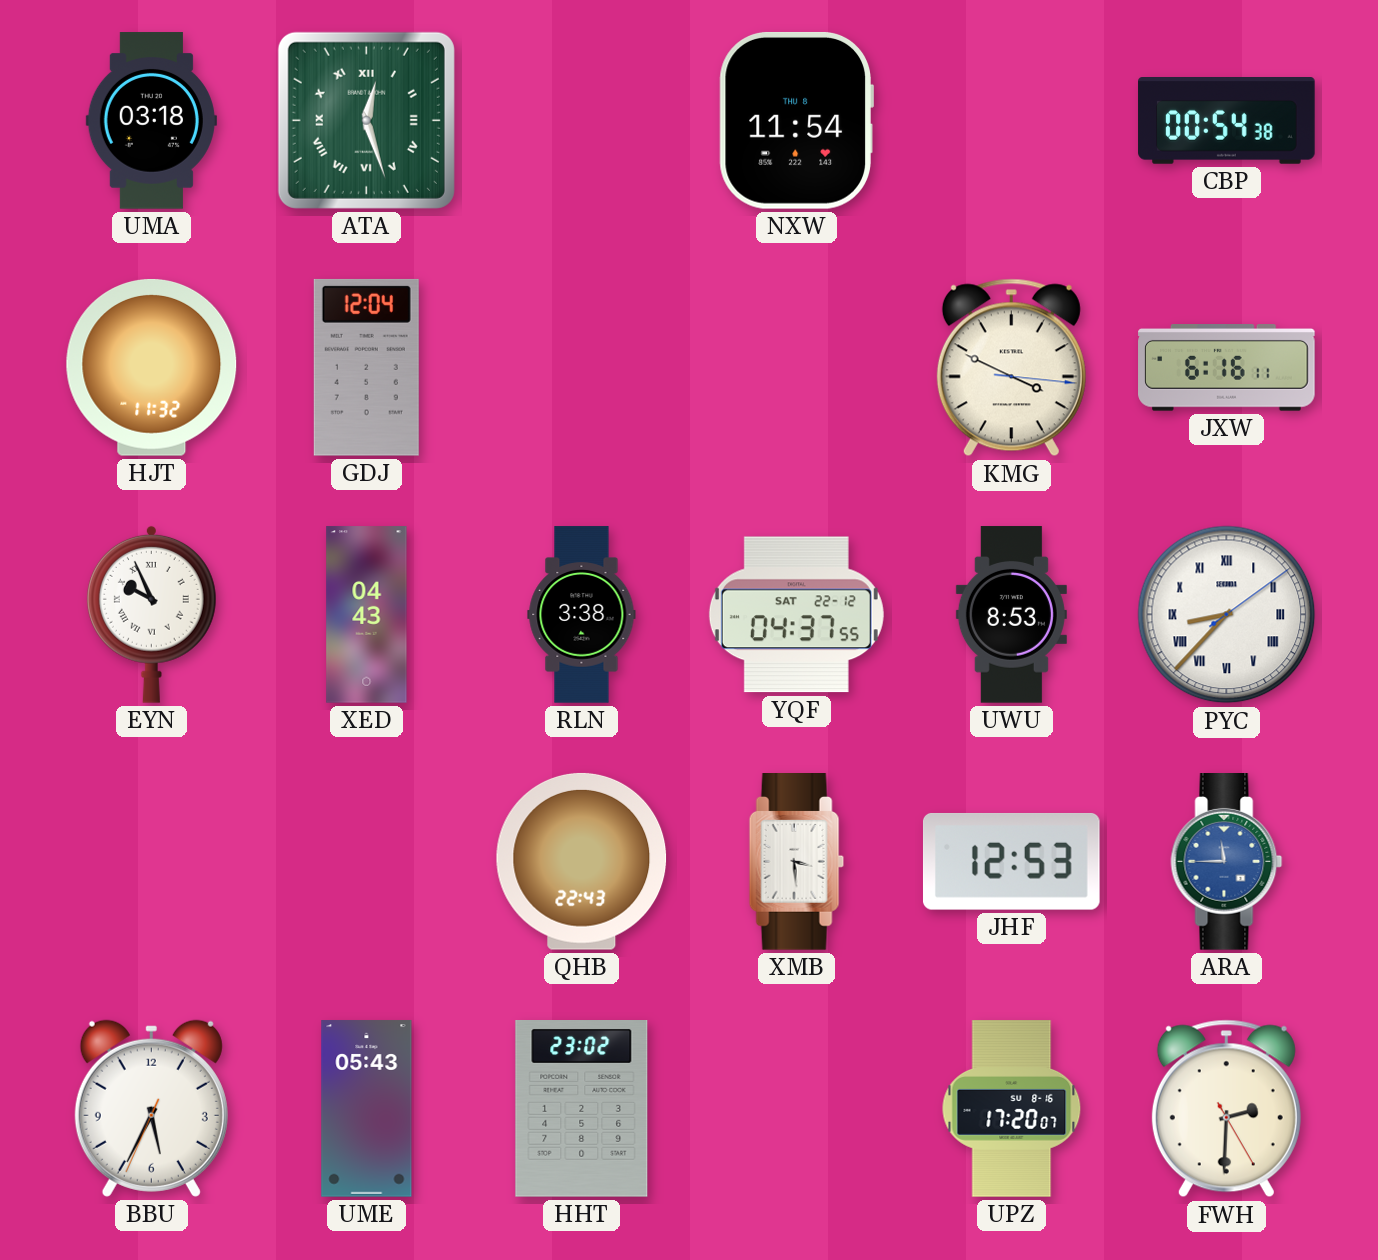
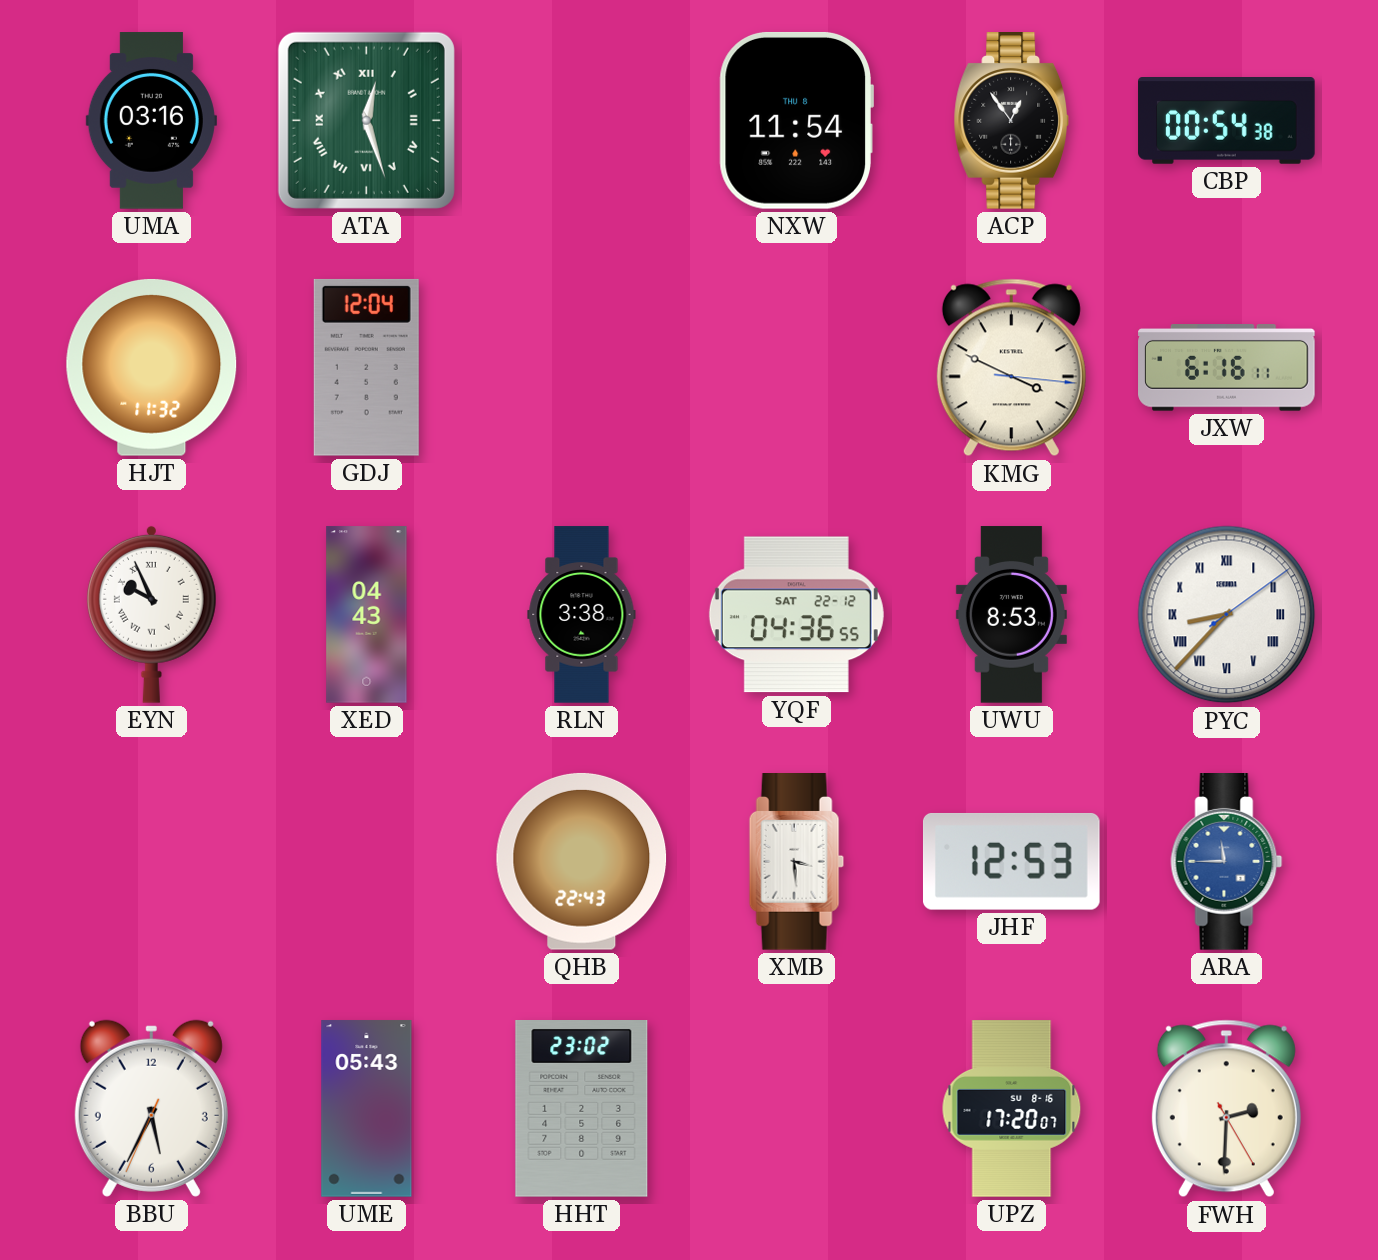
UMA: 03:18 -> 03:16
ACP: none -> 12:54
YQF: 04:37 -> 04:36
